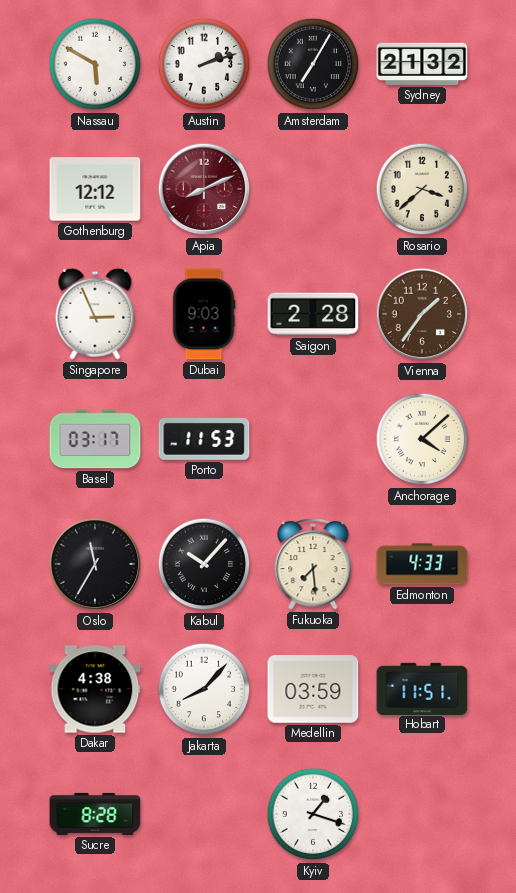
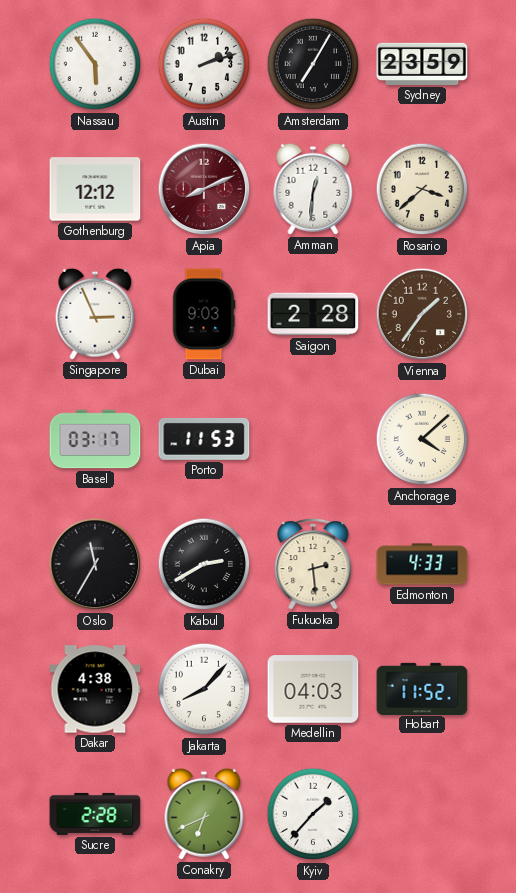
Nassau: 5:50 -> 5:54
Sydney: 21:32 -> 23:59
Amman: none -> 12:31
Kabul: 10:07 -> 2:40
Fukuoka: 7:29 -> 2:29
Medellin: 03:59 -> 04:03
Hobart: 11:51 -> 11:52
Sucre: 8:28 -> 2:28
Conakry: none -> 6:41
Kyiv: 1:18 -> 1:37
